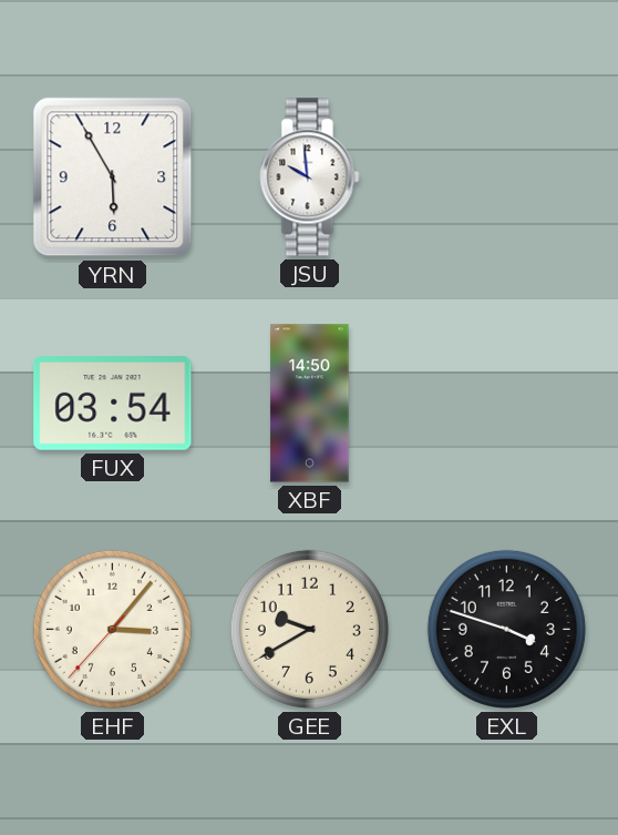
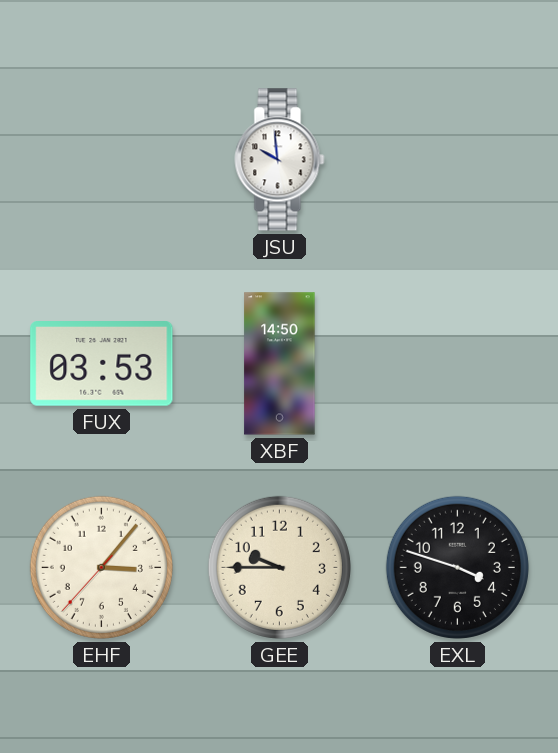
YRN: 5:55 -> none
FUX: 03:54 -> 03:53
GEE: 9:40 -> 9:45
